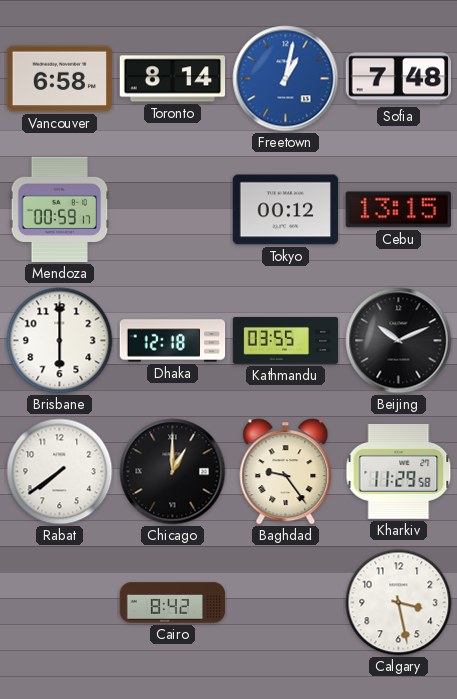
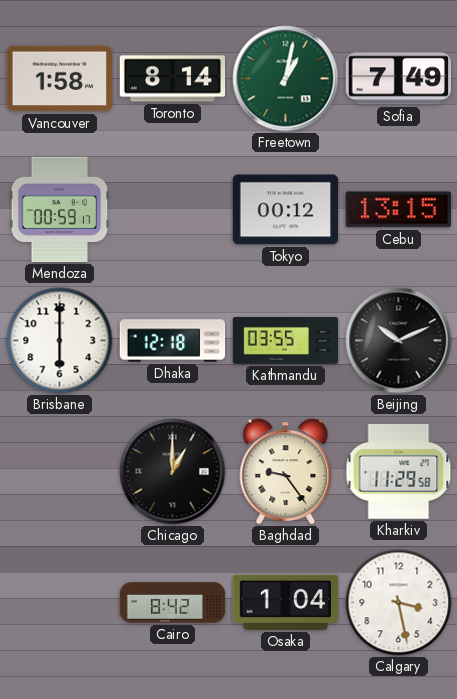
Vancouver: 6:58 -> 1:58
Freetown dial: blue -> green
Sofia: 7:48 -> 7:49
Rabat: 7:39 -> none
Osaka: none -> 1:04
